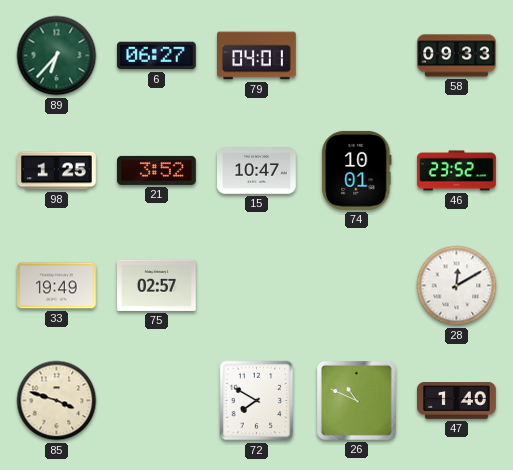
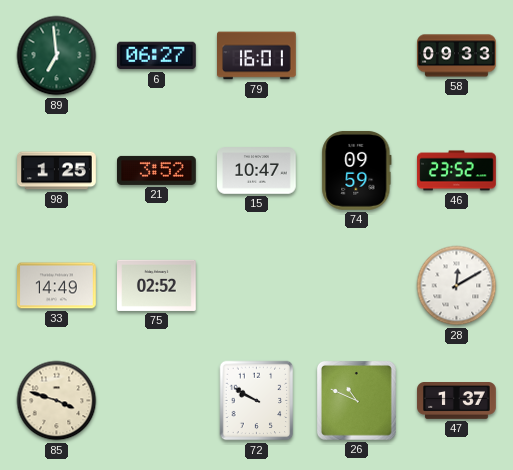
89: 6:37 -> 6:59
79: 04:01 -> 16:01
74: 10:01 -> 09:59
33: 19:49 -> 14:49
75: 02:57 -> 02:52
72: 7:50 -> 9:50
47: 1:40 -> 1:37
